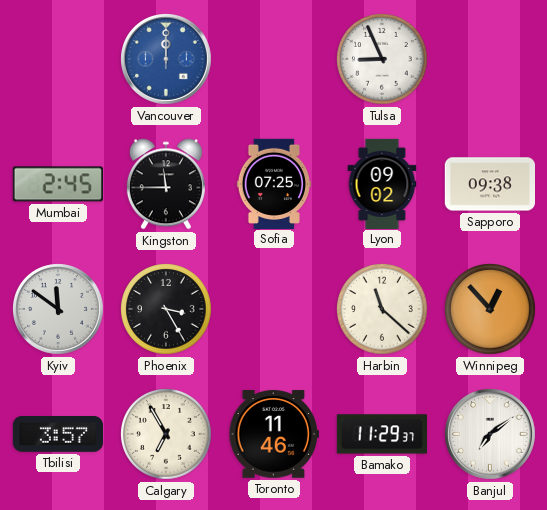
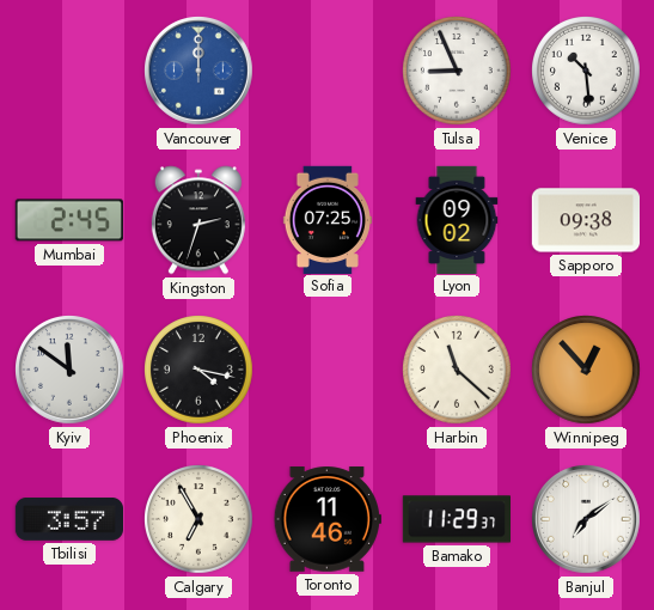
Venice: none -> 10:29
Kingston: 11:45 -> 2:33
Phoenix: 3:25 -> 4:17
